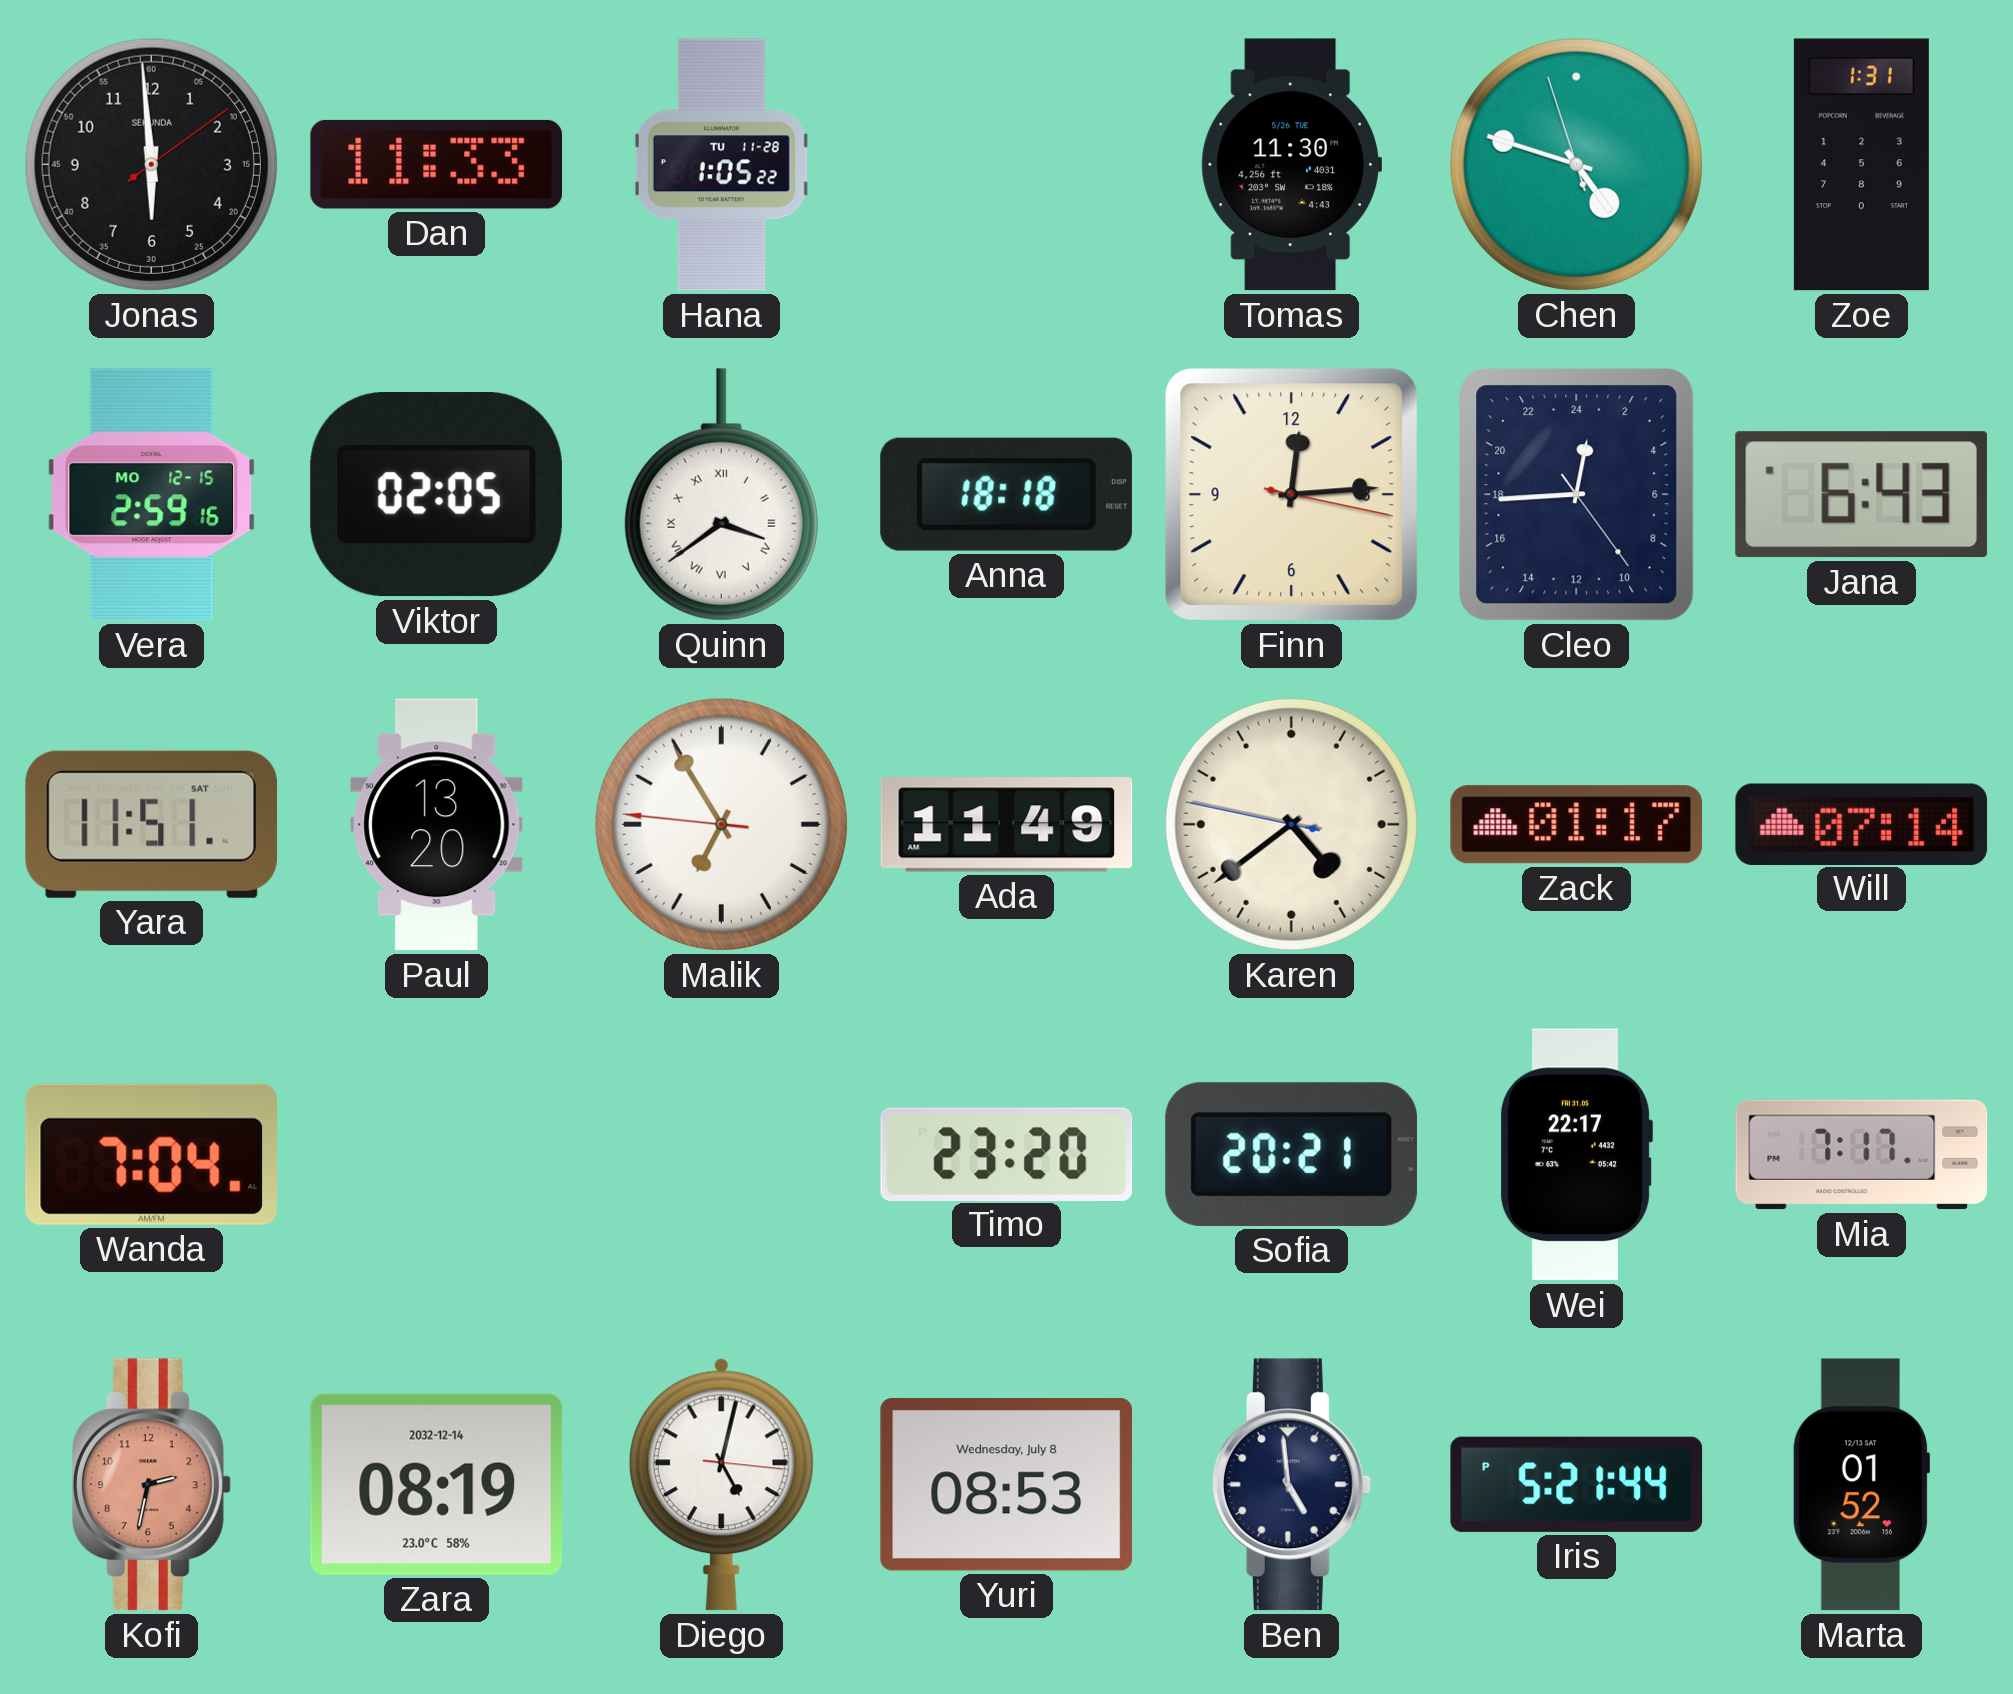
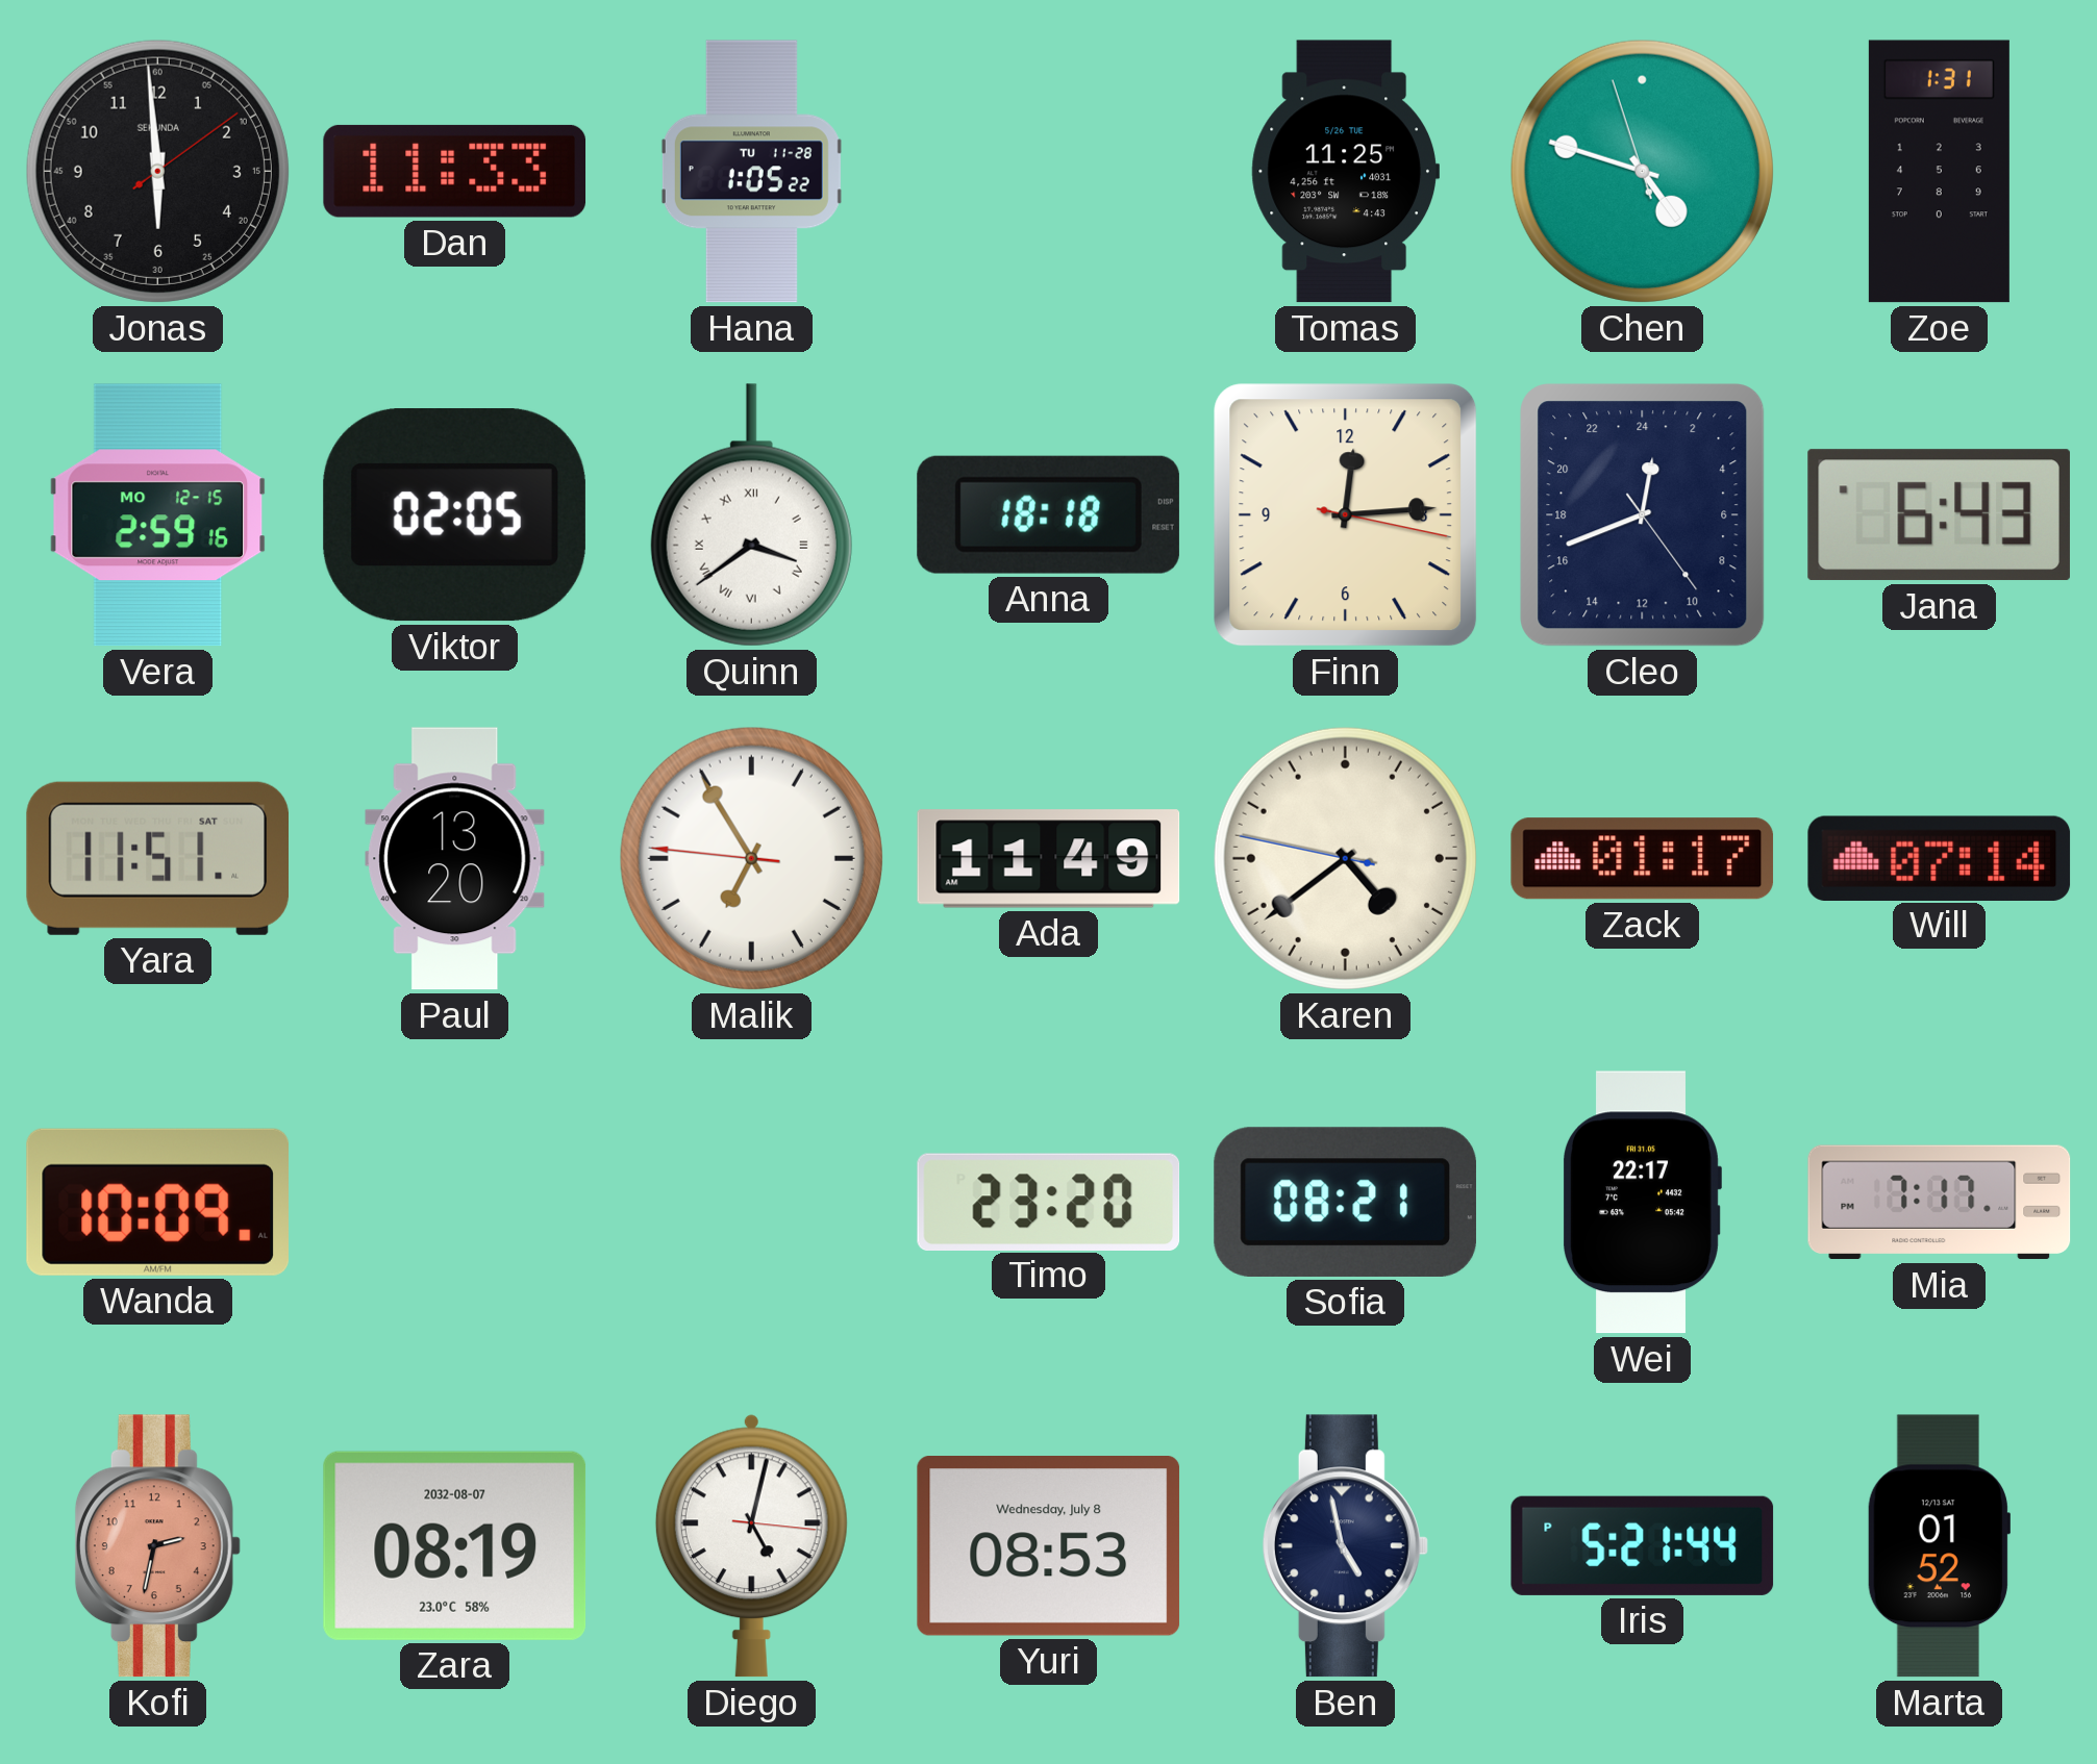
Tomas: 11:30 -> 11:25
Cleo: 0:44 -> 0:41
Wanda: 7:04 -> 10:09
Sofia: 20:21 -> 08:21
Zara date: 2032-12-14 -> 2032-08-07
Ben: 4:59 -> 4:58
